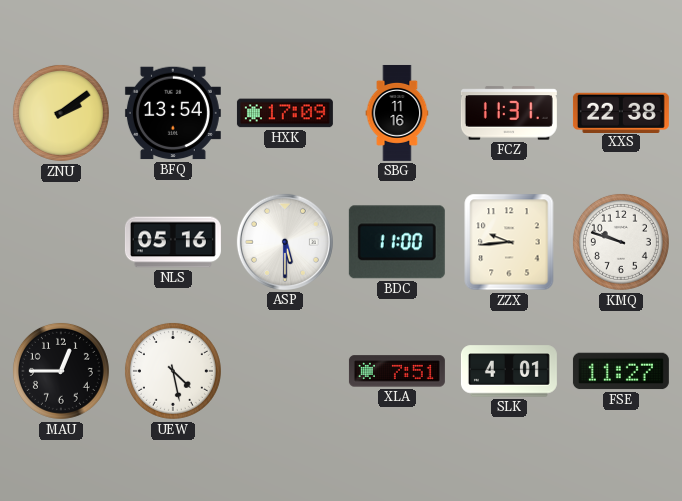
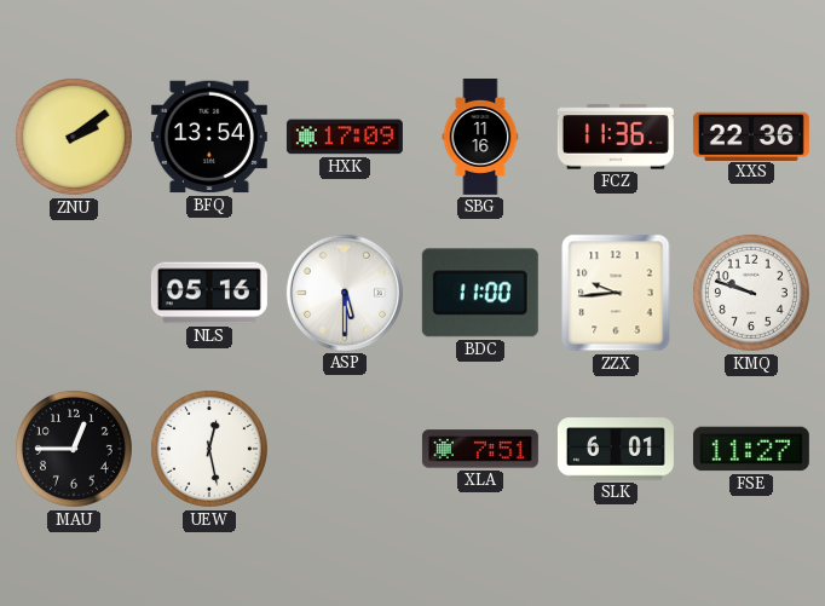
FCZ: 11:31 -> 11:36
XXS: 22:38 -> 22:36
UEW: 4:28 -> 12:28
SLK: 4:01 -> 6:01
